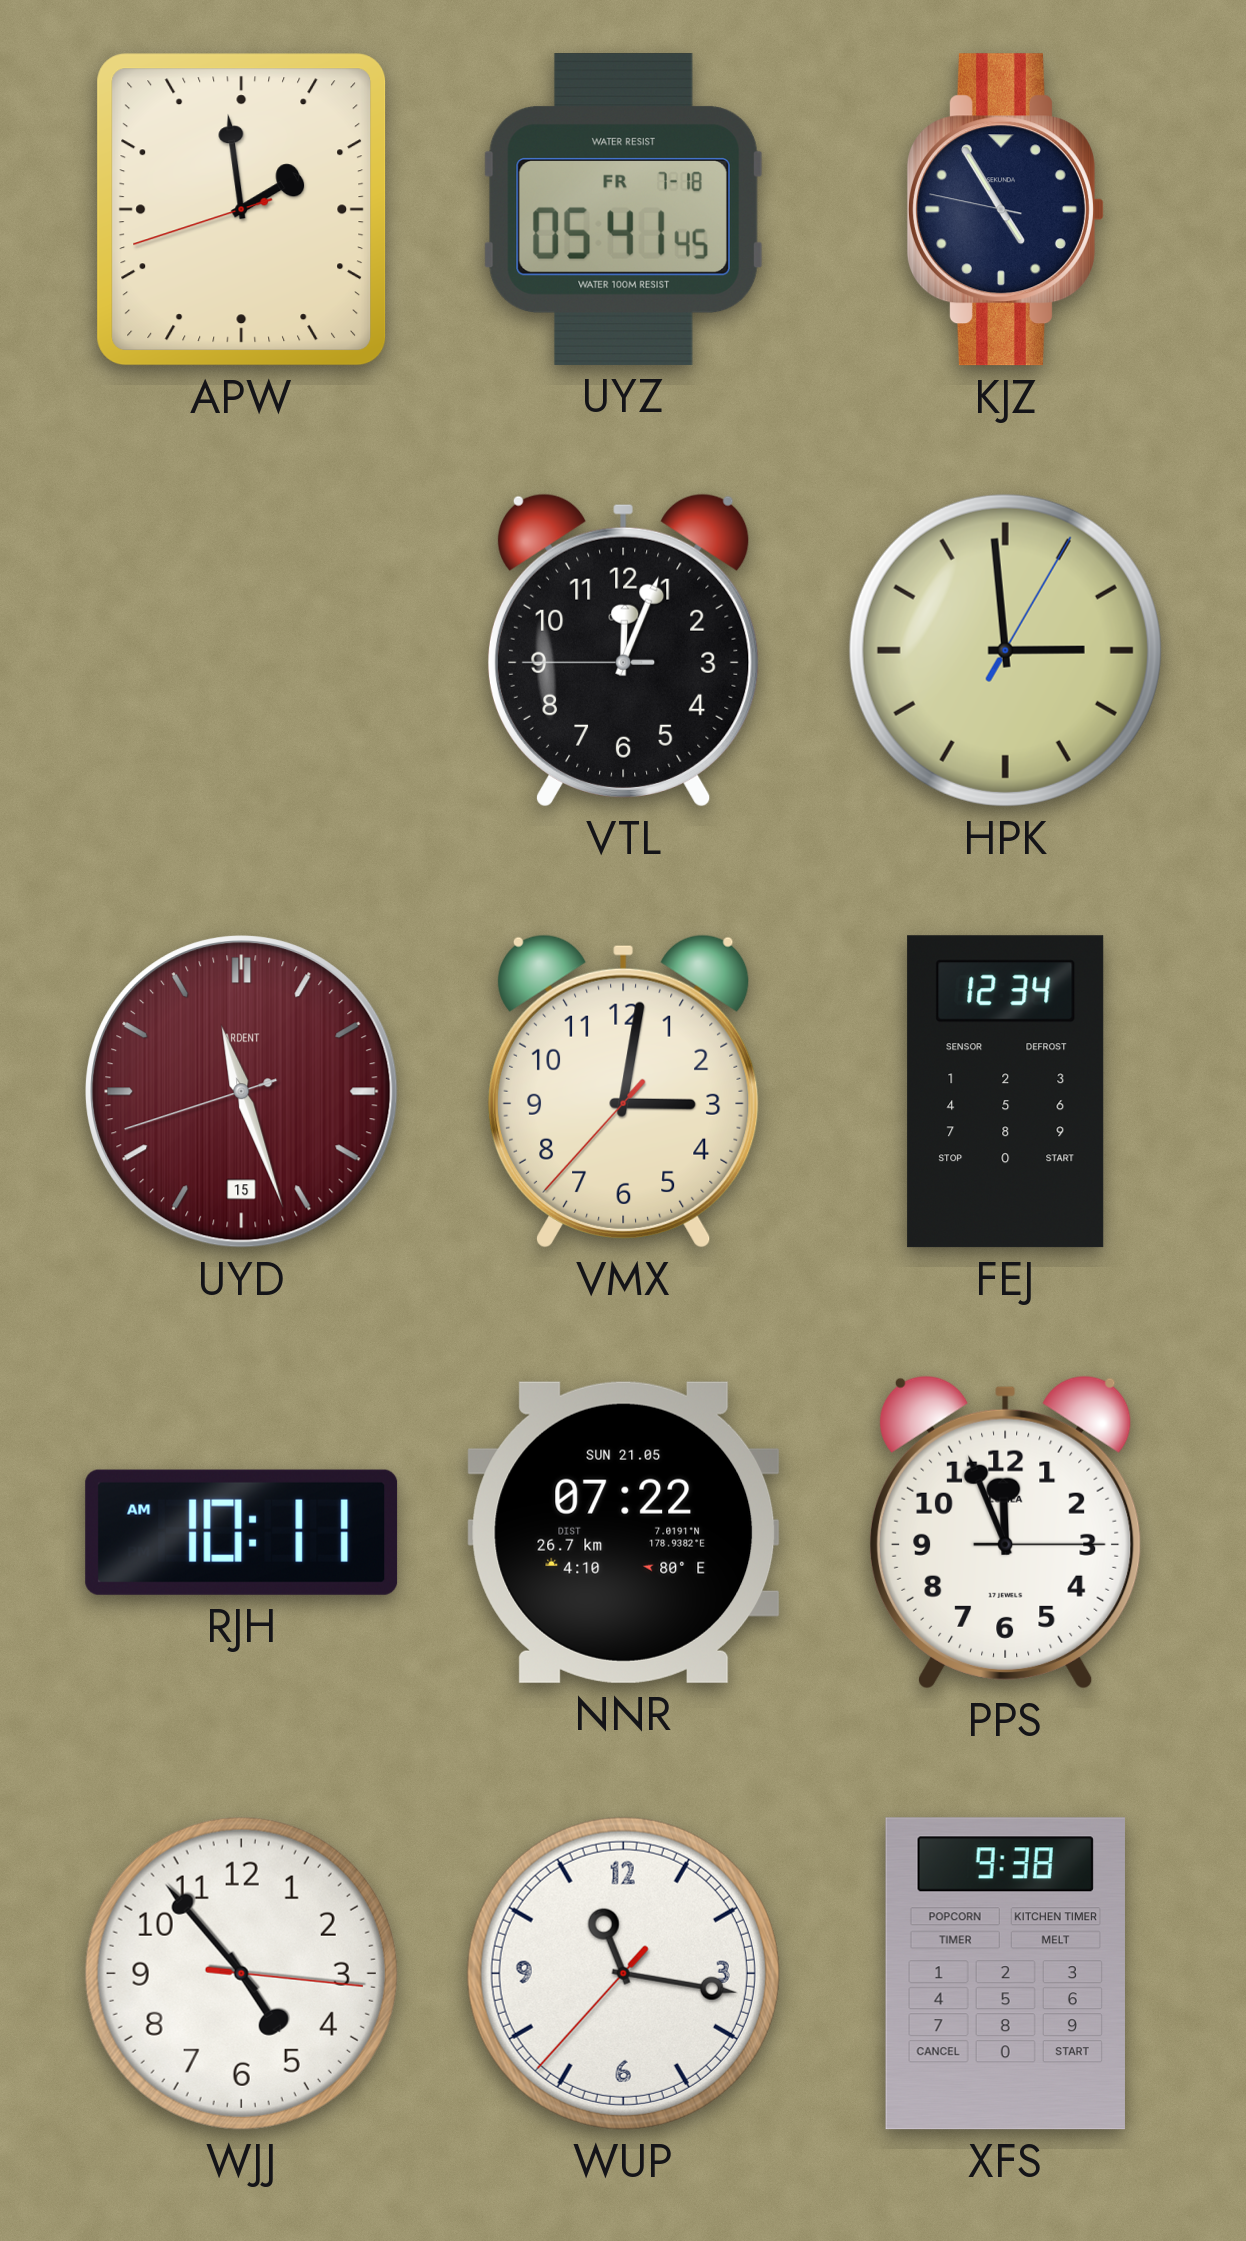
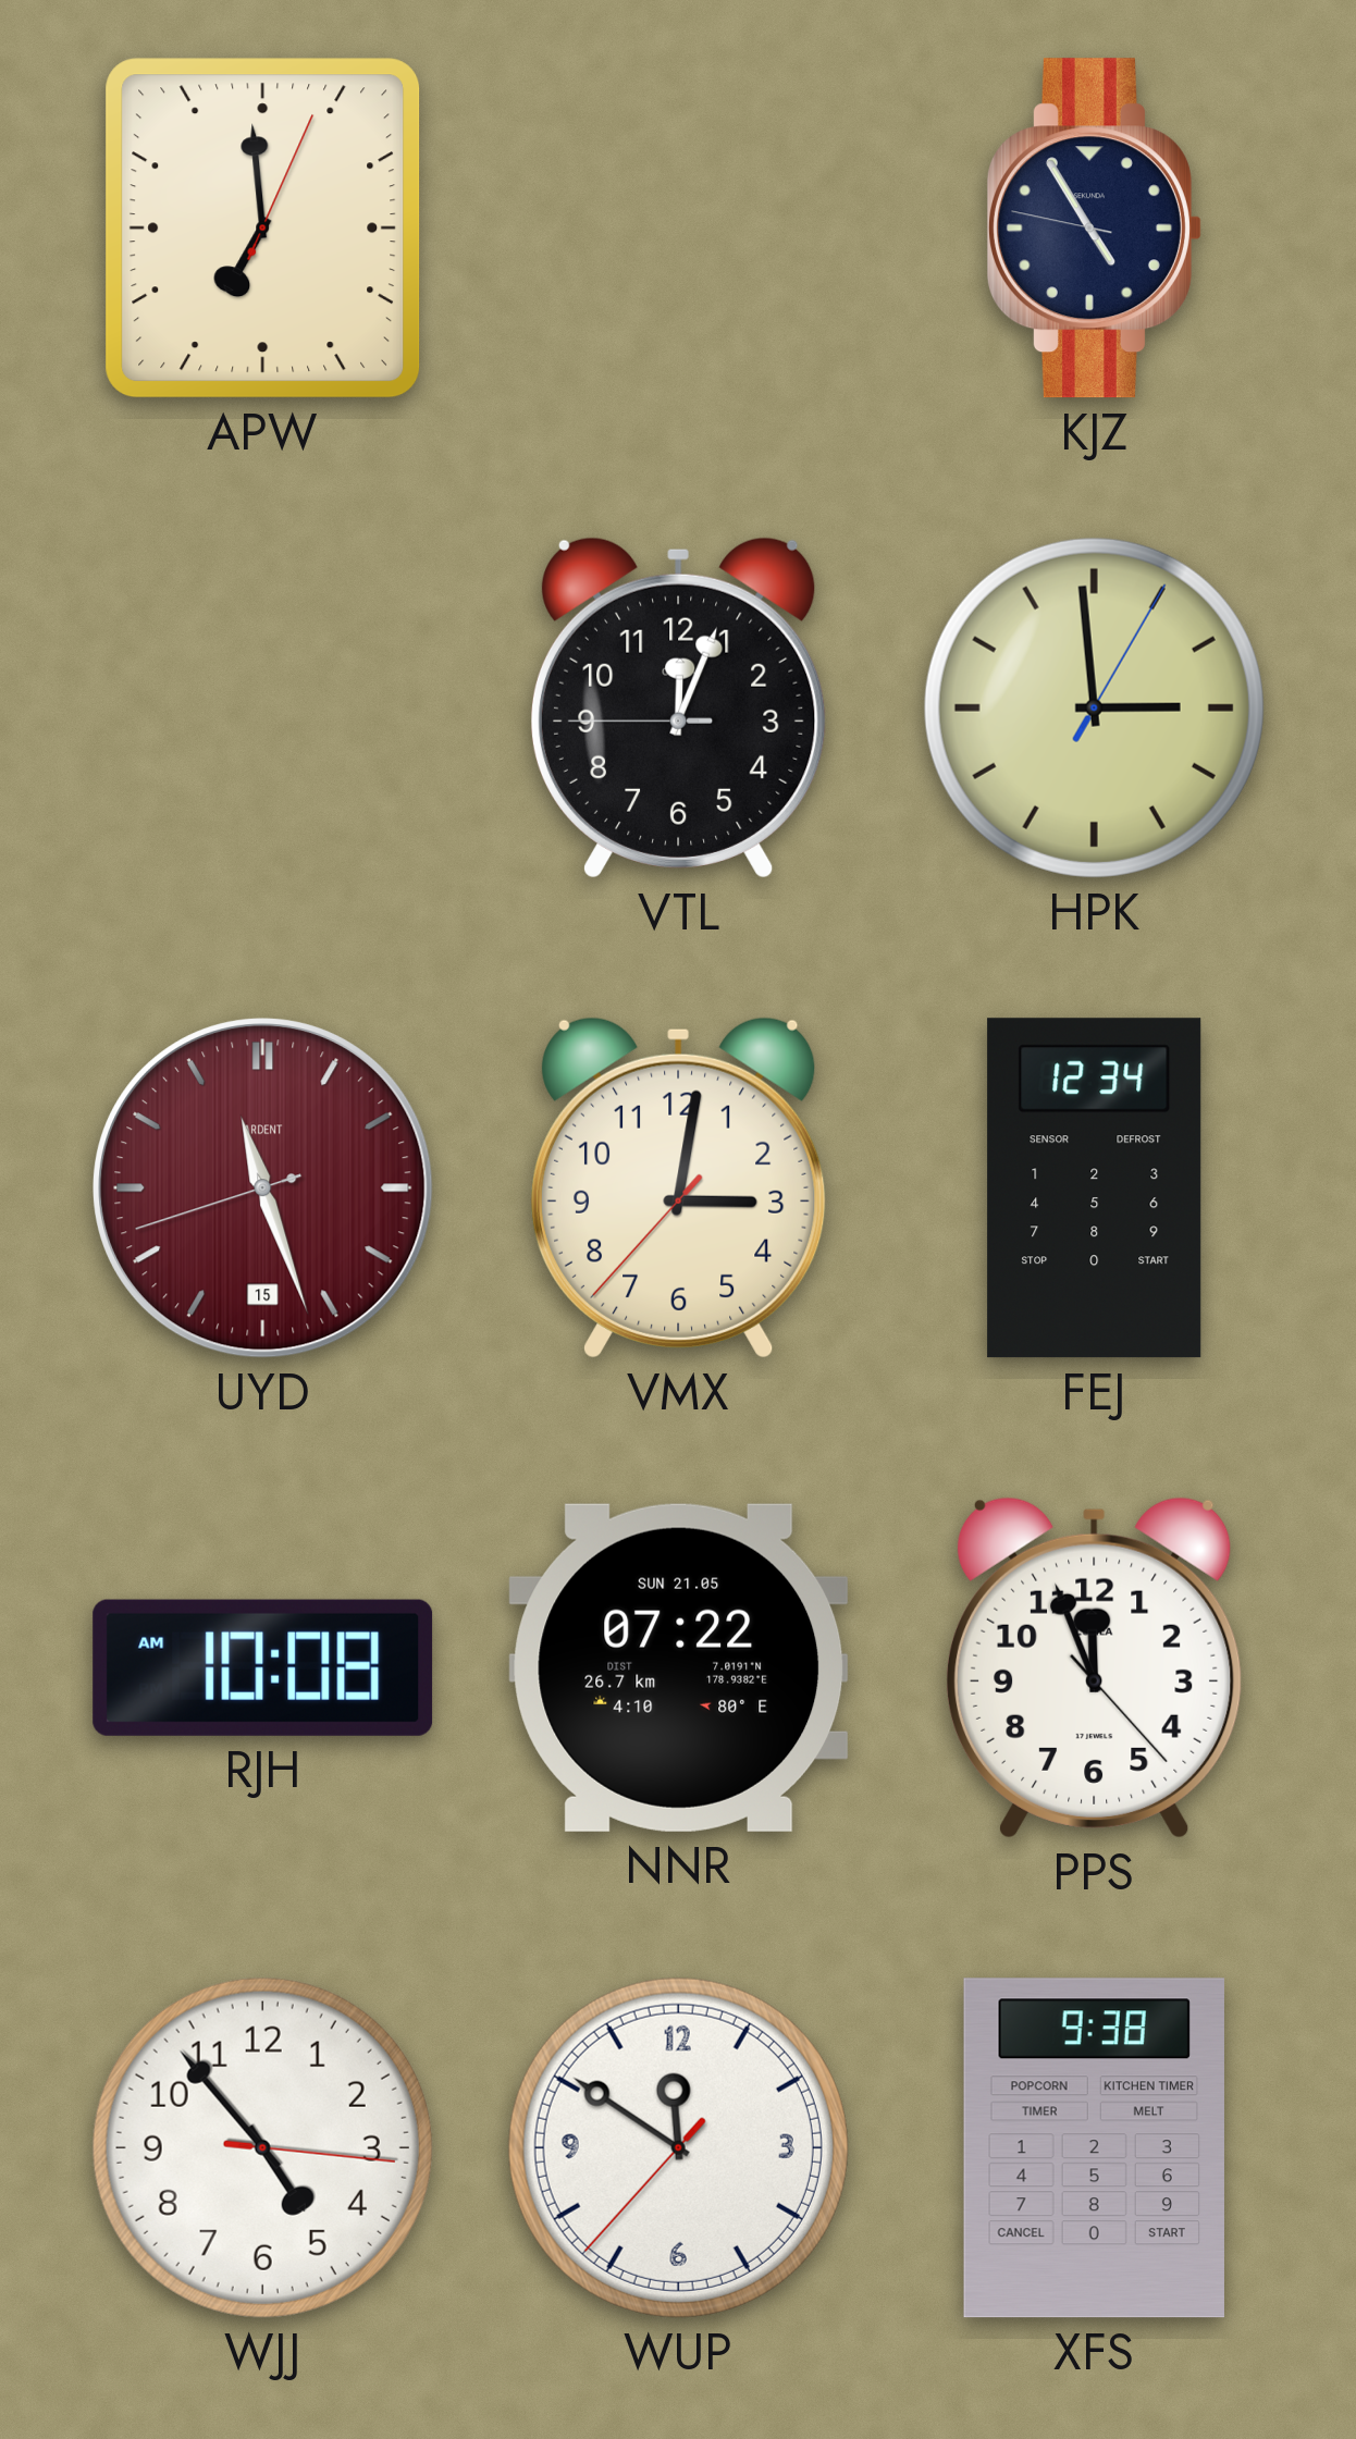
APW: 1:58 -> 6:59
UYZ: 05:41 -> none
RJH: 10:11 -> 10:08
PPS: 11:56:15 -> 11:56:23
WUP: 11:16 -> 11:50
